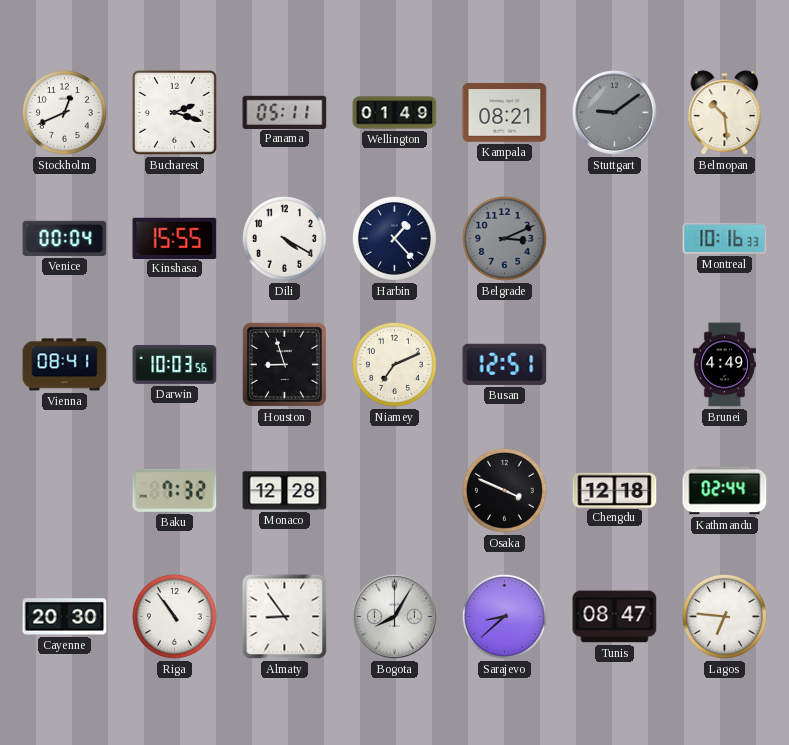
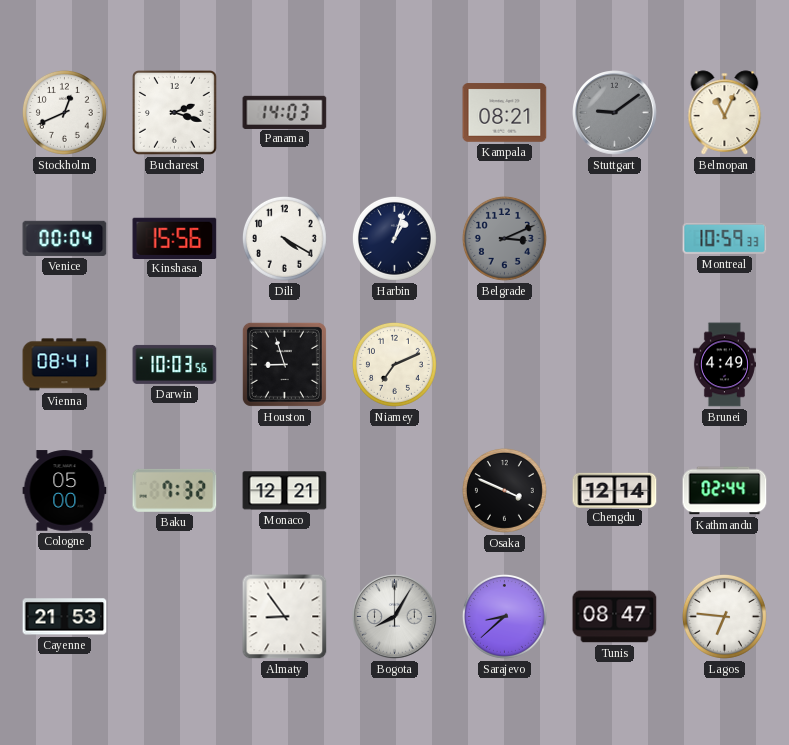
Panama: 05:11 -> 14:03
Wellington: 01:49 -> none
Belmopan: 10:29 -> 11:04
Kinshasa: 15:55 -> 15:56
Harbin: 1:23 -> 1:03
Montreal: 10:16 -> 10:59
Busan: 12:51 -> none
Cologne: none -> 05:00
Monaco: 12:28 -> 12:21
Chengdu: 12:18 -> 12:14
Cayenne: 20:30 -> 21:53
Riga: 10:54 -> none
